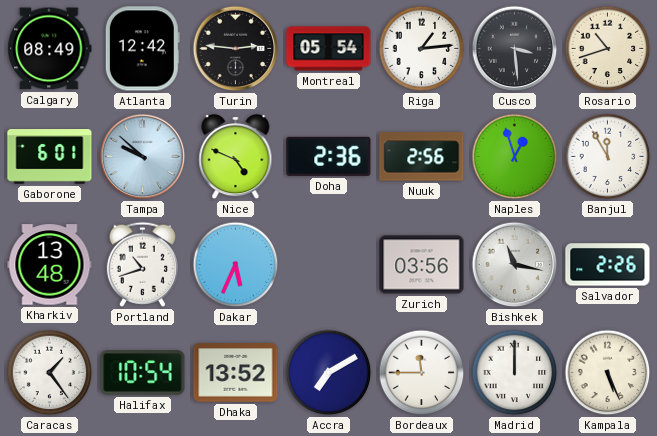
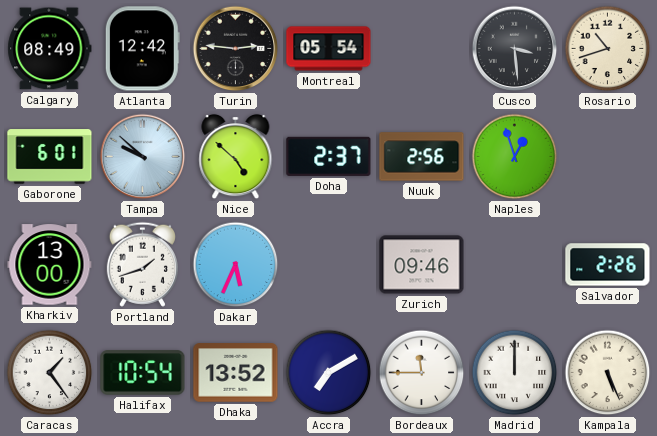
Riga: 1:14 -> none
Nice: 4:49 -> 4:52
Doha: 2:36 -> 2:37
Banjul: 11:55 -> none
Kharkiv: 13:48 -> 13:00
Portland: 10:42 -> 1:42
Zurich: 03:56 -> 09:46
Bishkek: 11:17 -> none
